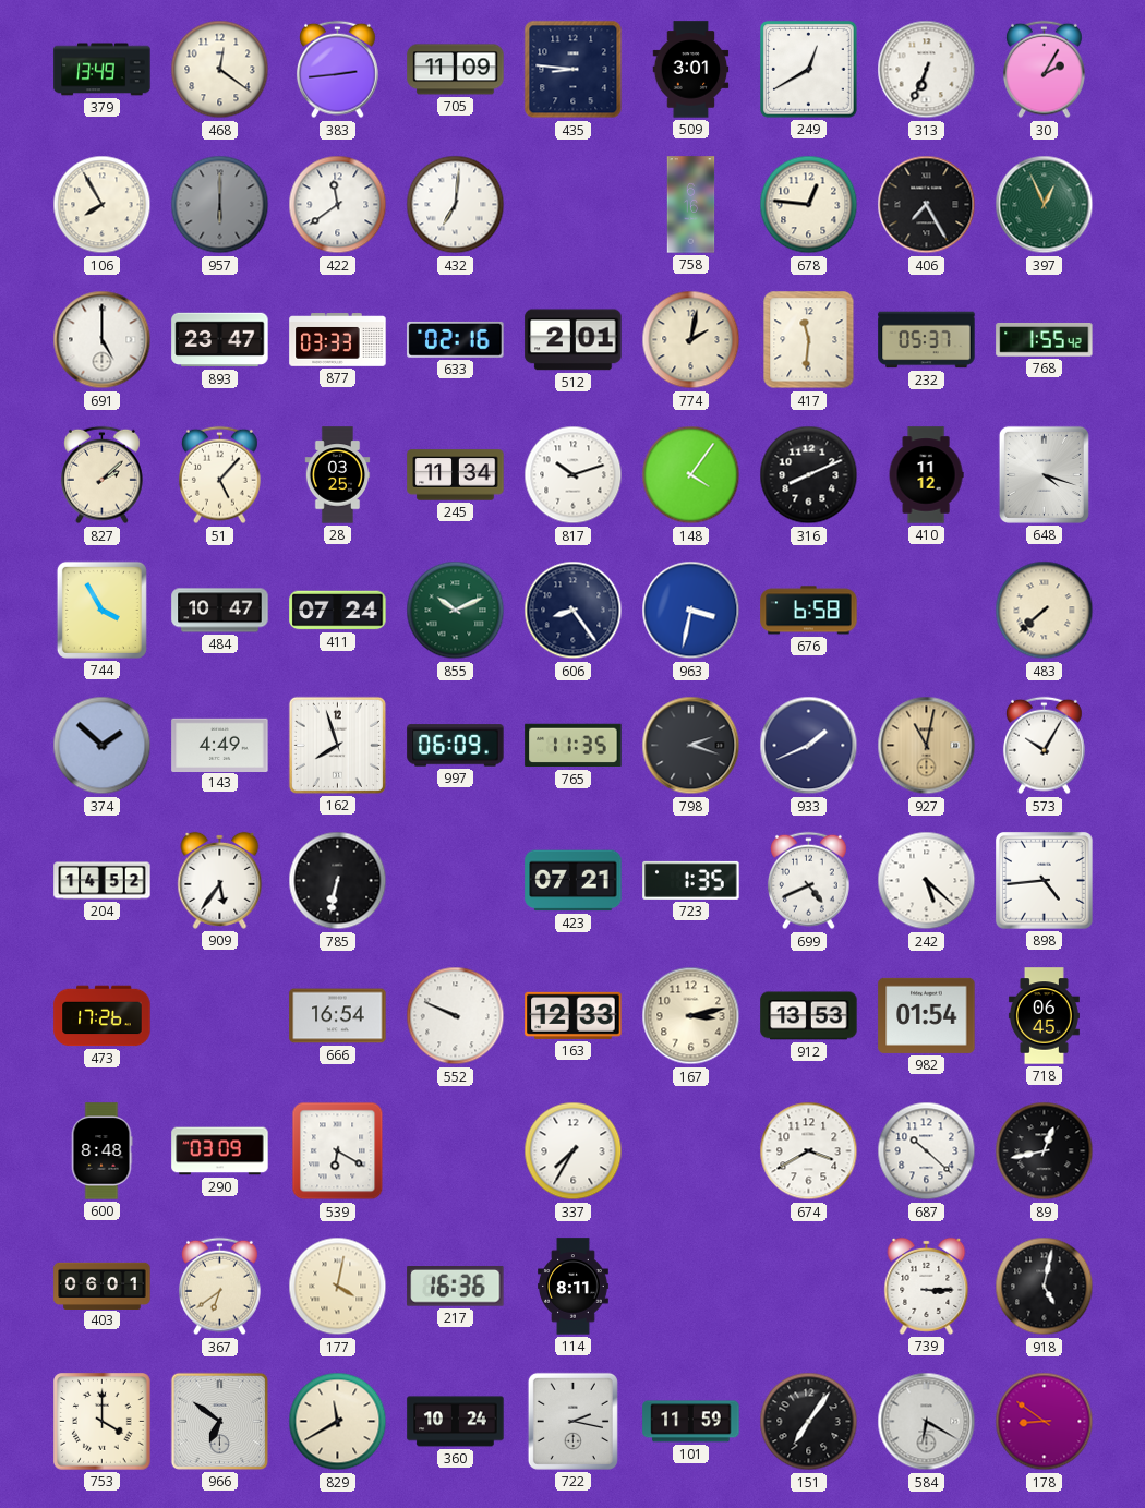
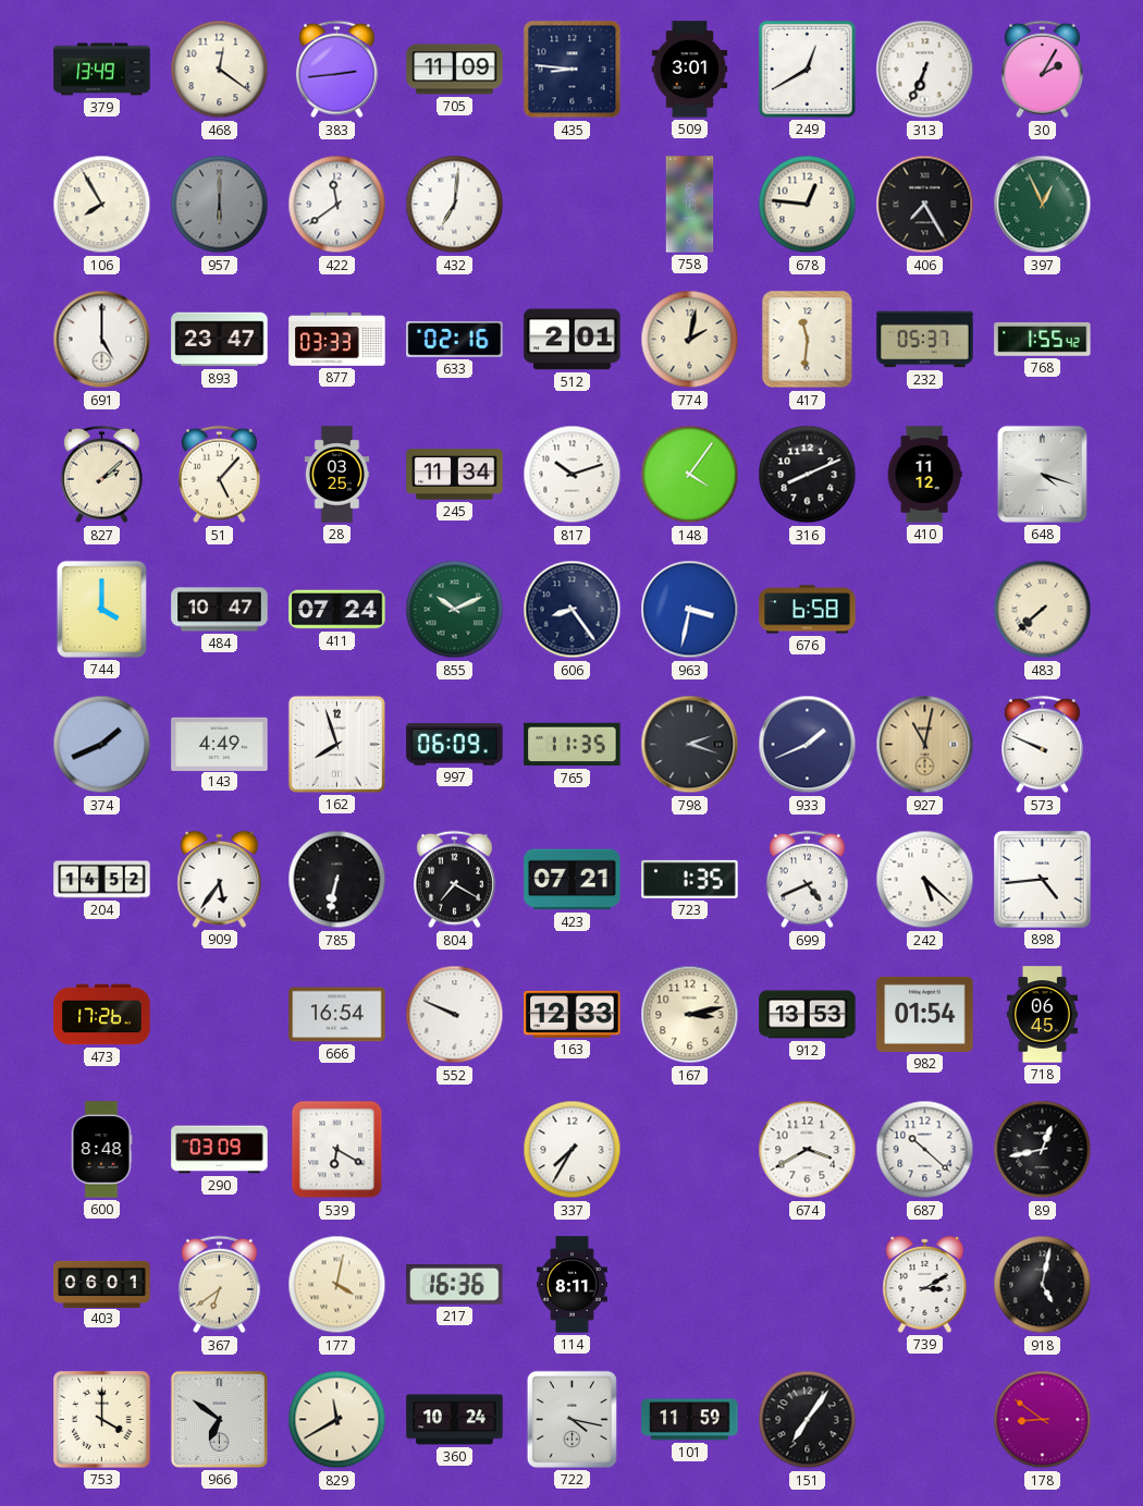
744: 3:55 -> 4:00
374: 1:52 -> 1:41
573: 10:05 -> 9:49
804: none -> 7:20
739: 3:15 -> 3:10
722: 2:17 -> 4:17
584: 6:20 -> none
